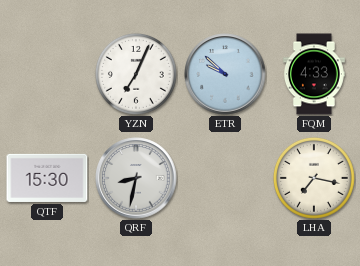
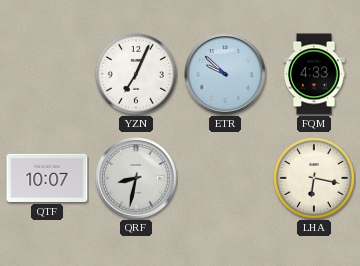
QTF: 15:30 -> 10:07
LHA: 7:17 -> 6:17
